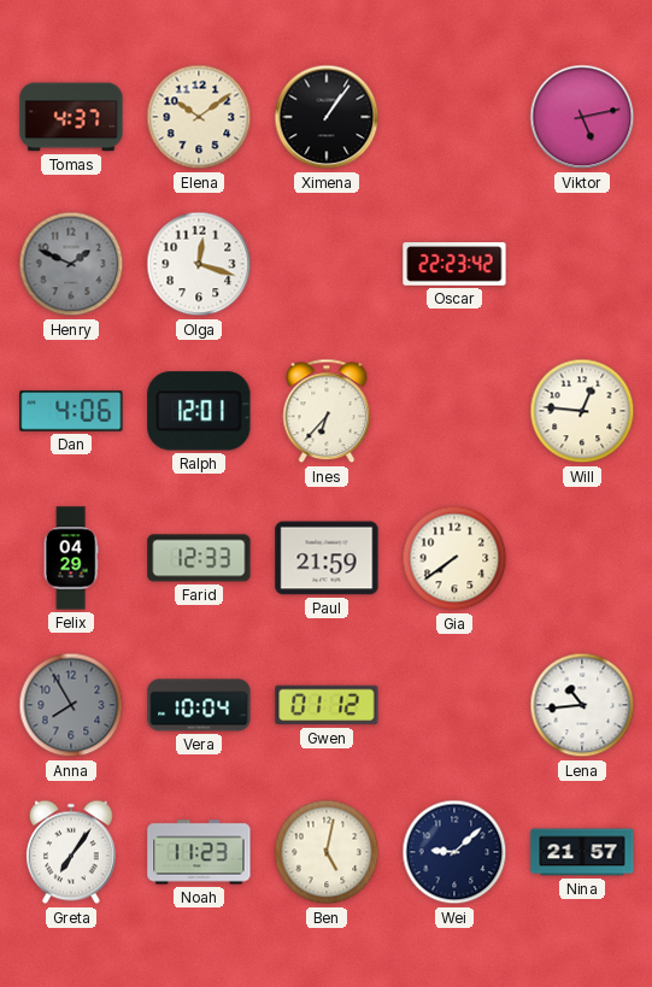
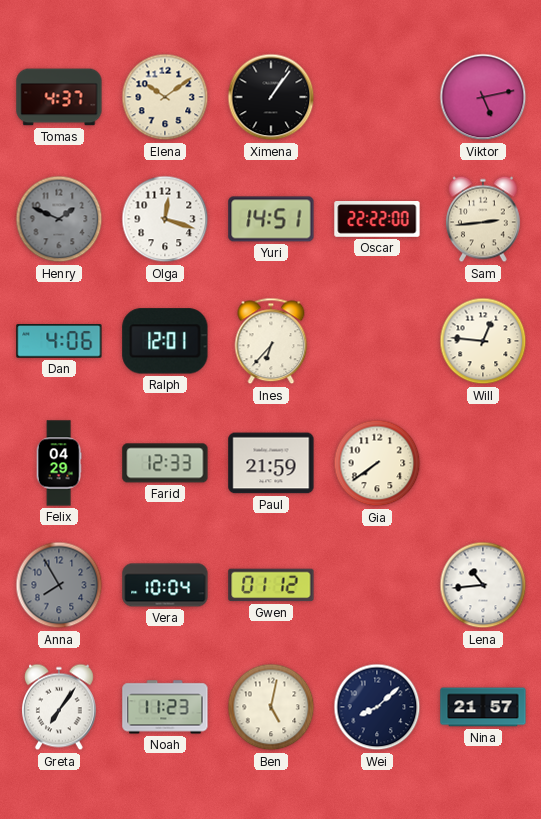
Yuri: none -> 14:51
Oscar: 22:23 -> 22:22
Sam: none -> 2:44
Wei: 9:08 -> 8:08
